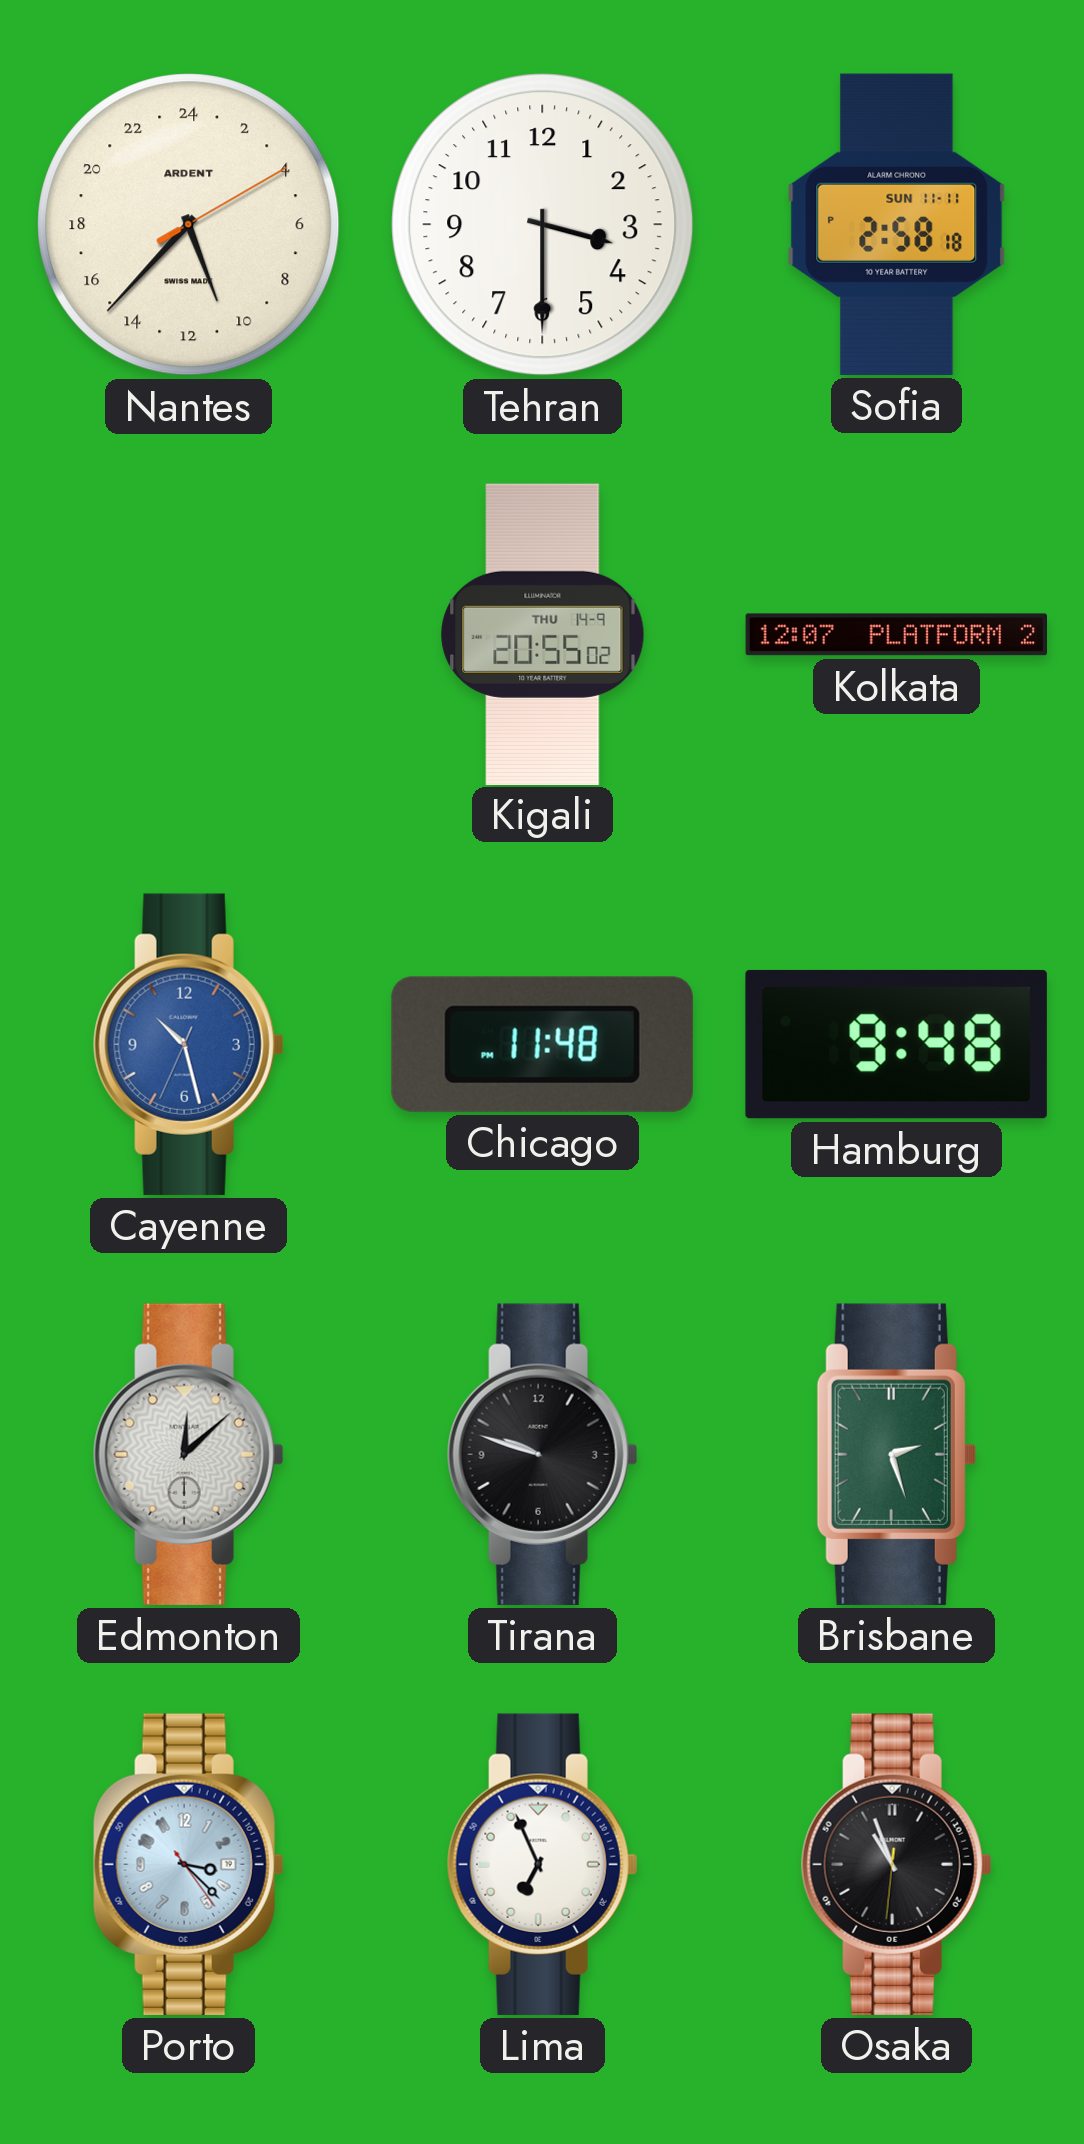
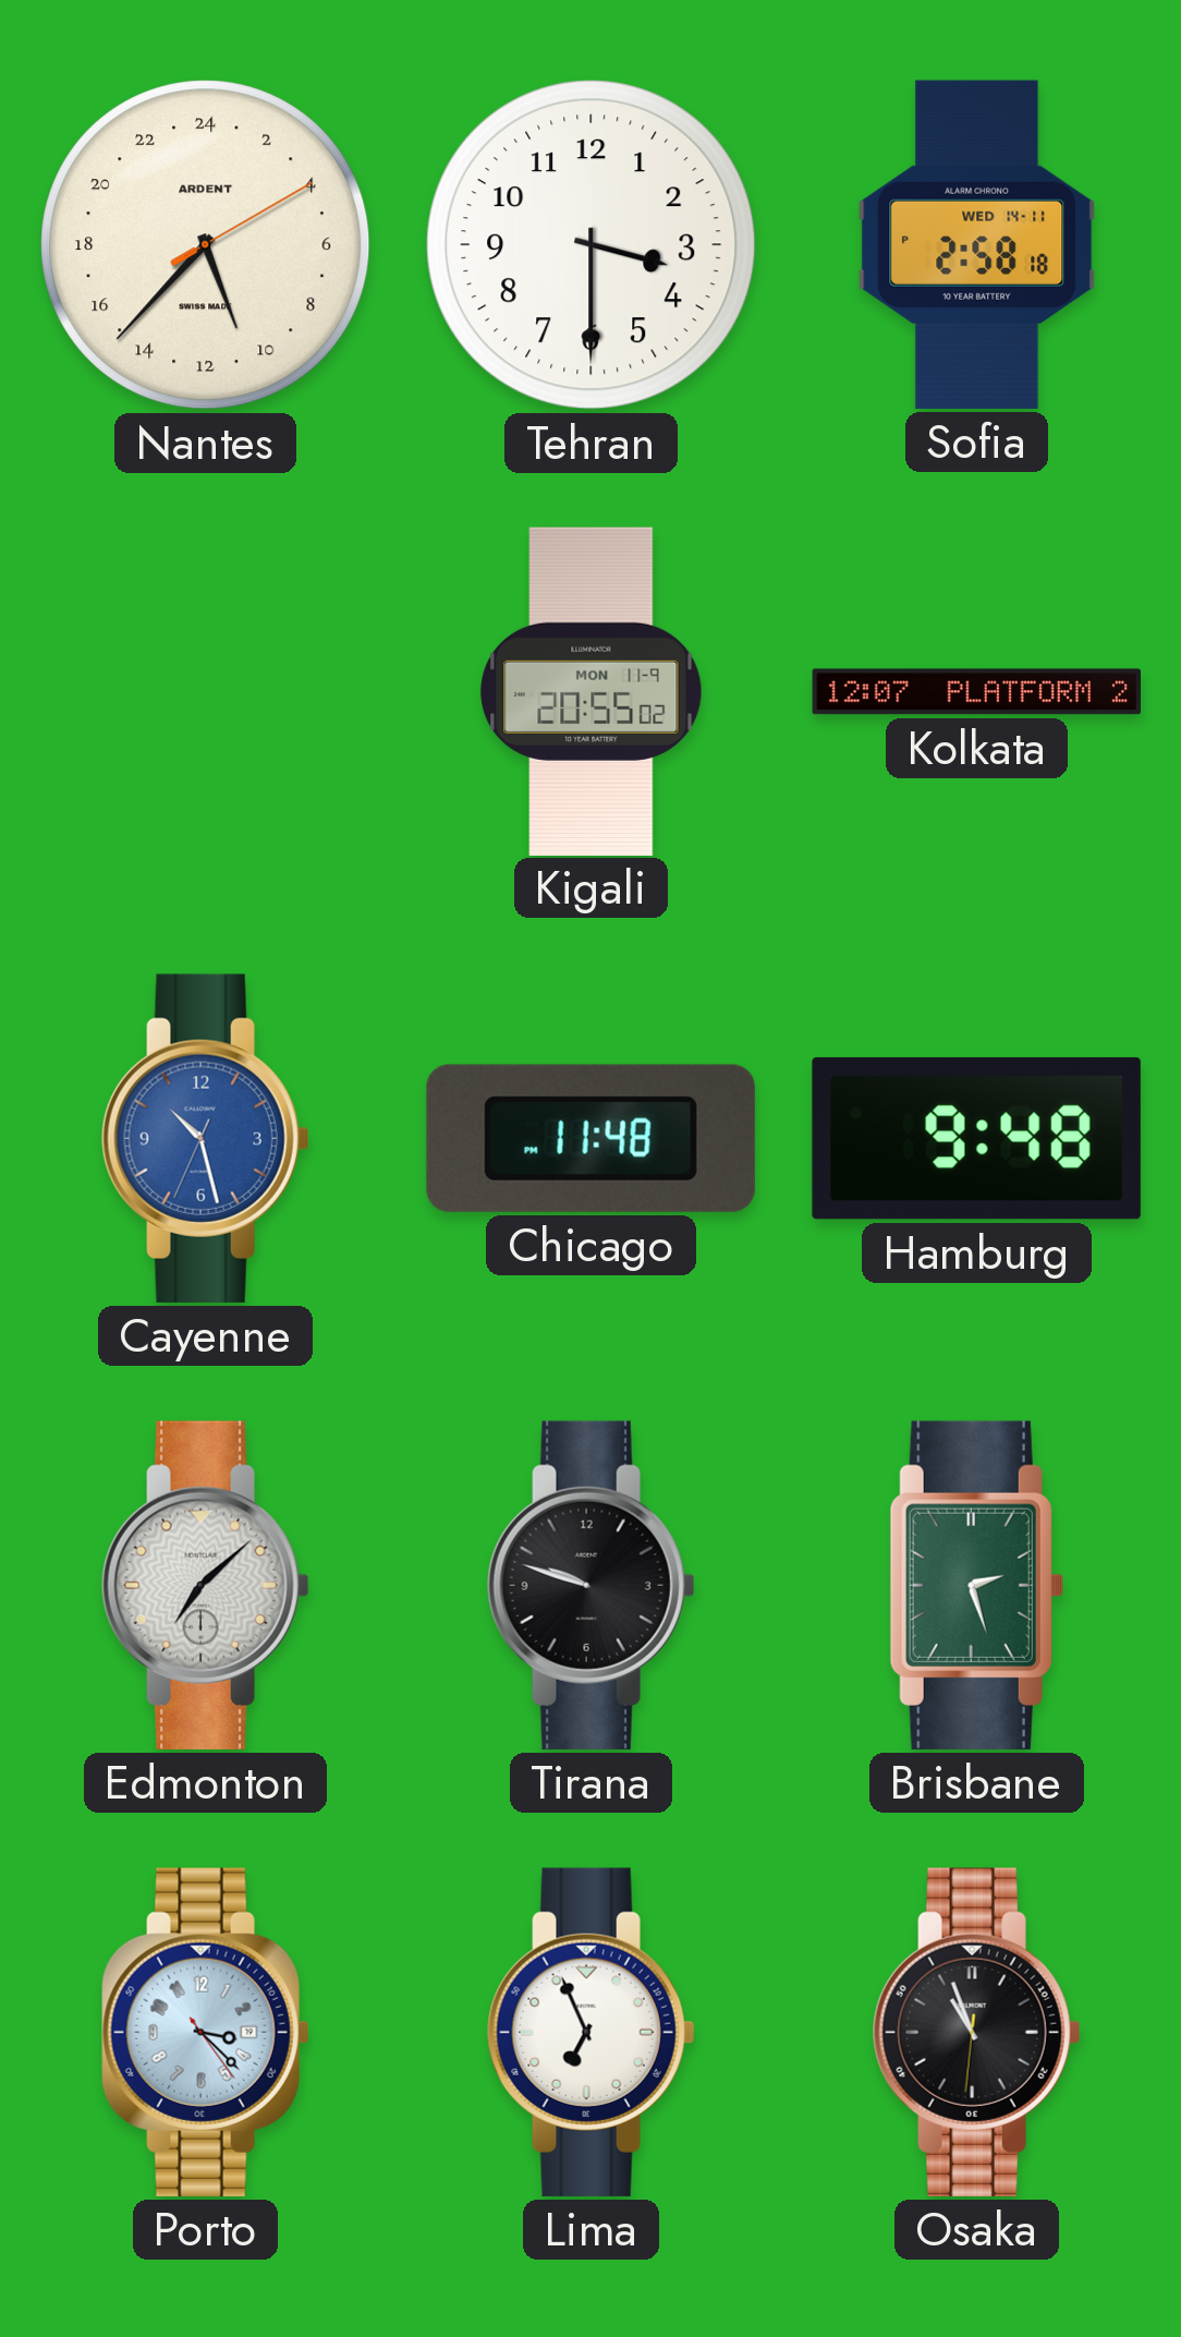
Sofia date: SUN 11-11 -> WED 14-11
Kigali date: THU 14-9 -> MON 11-9
Edmonton: 12:08 -> 7:08
